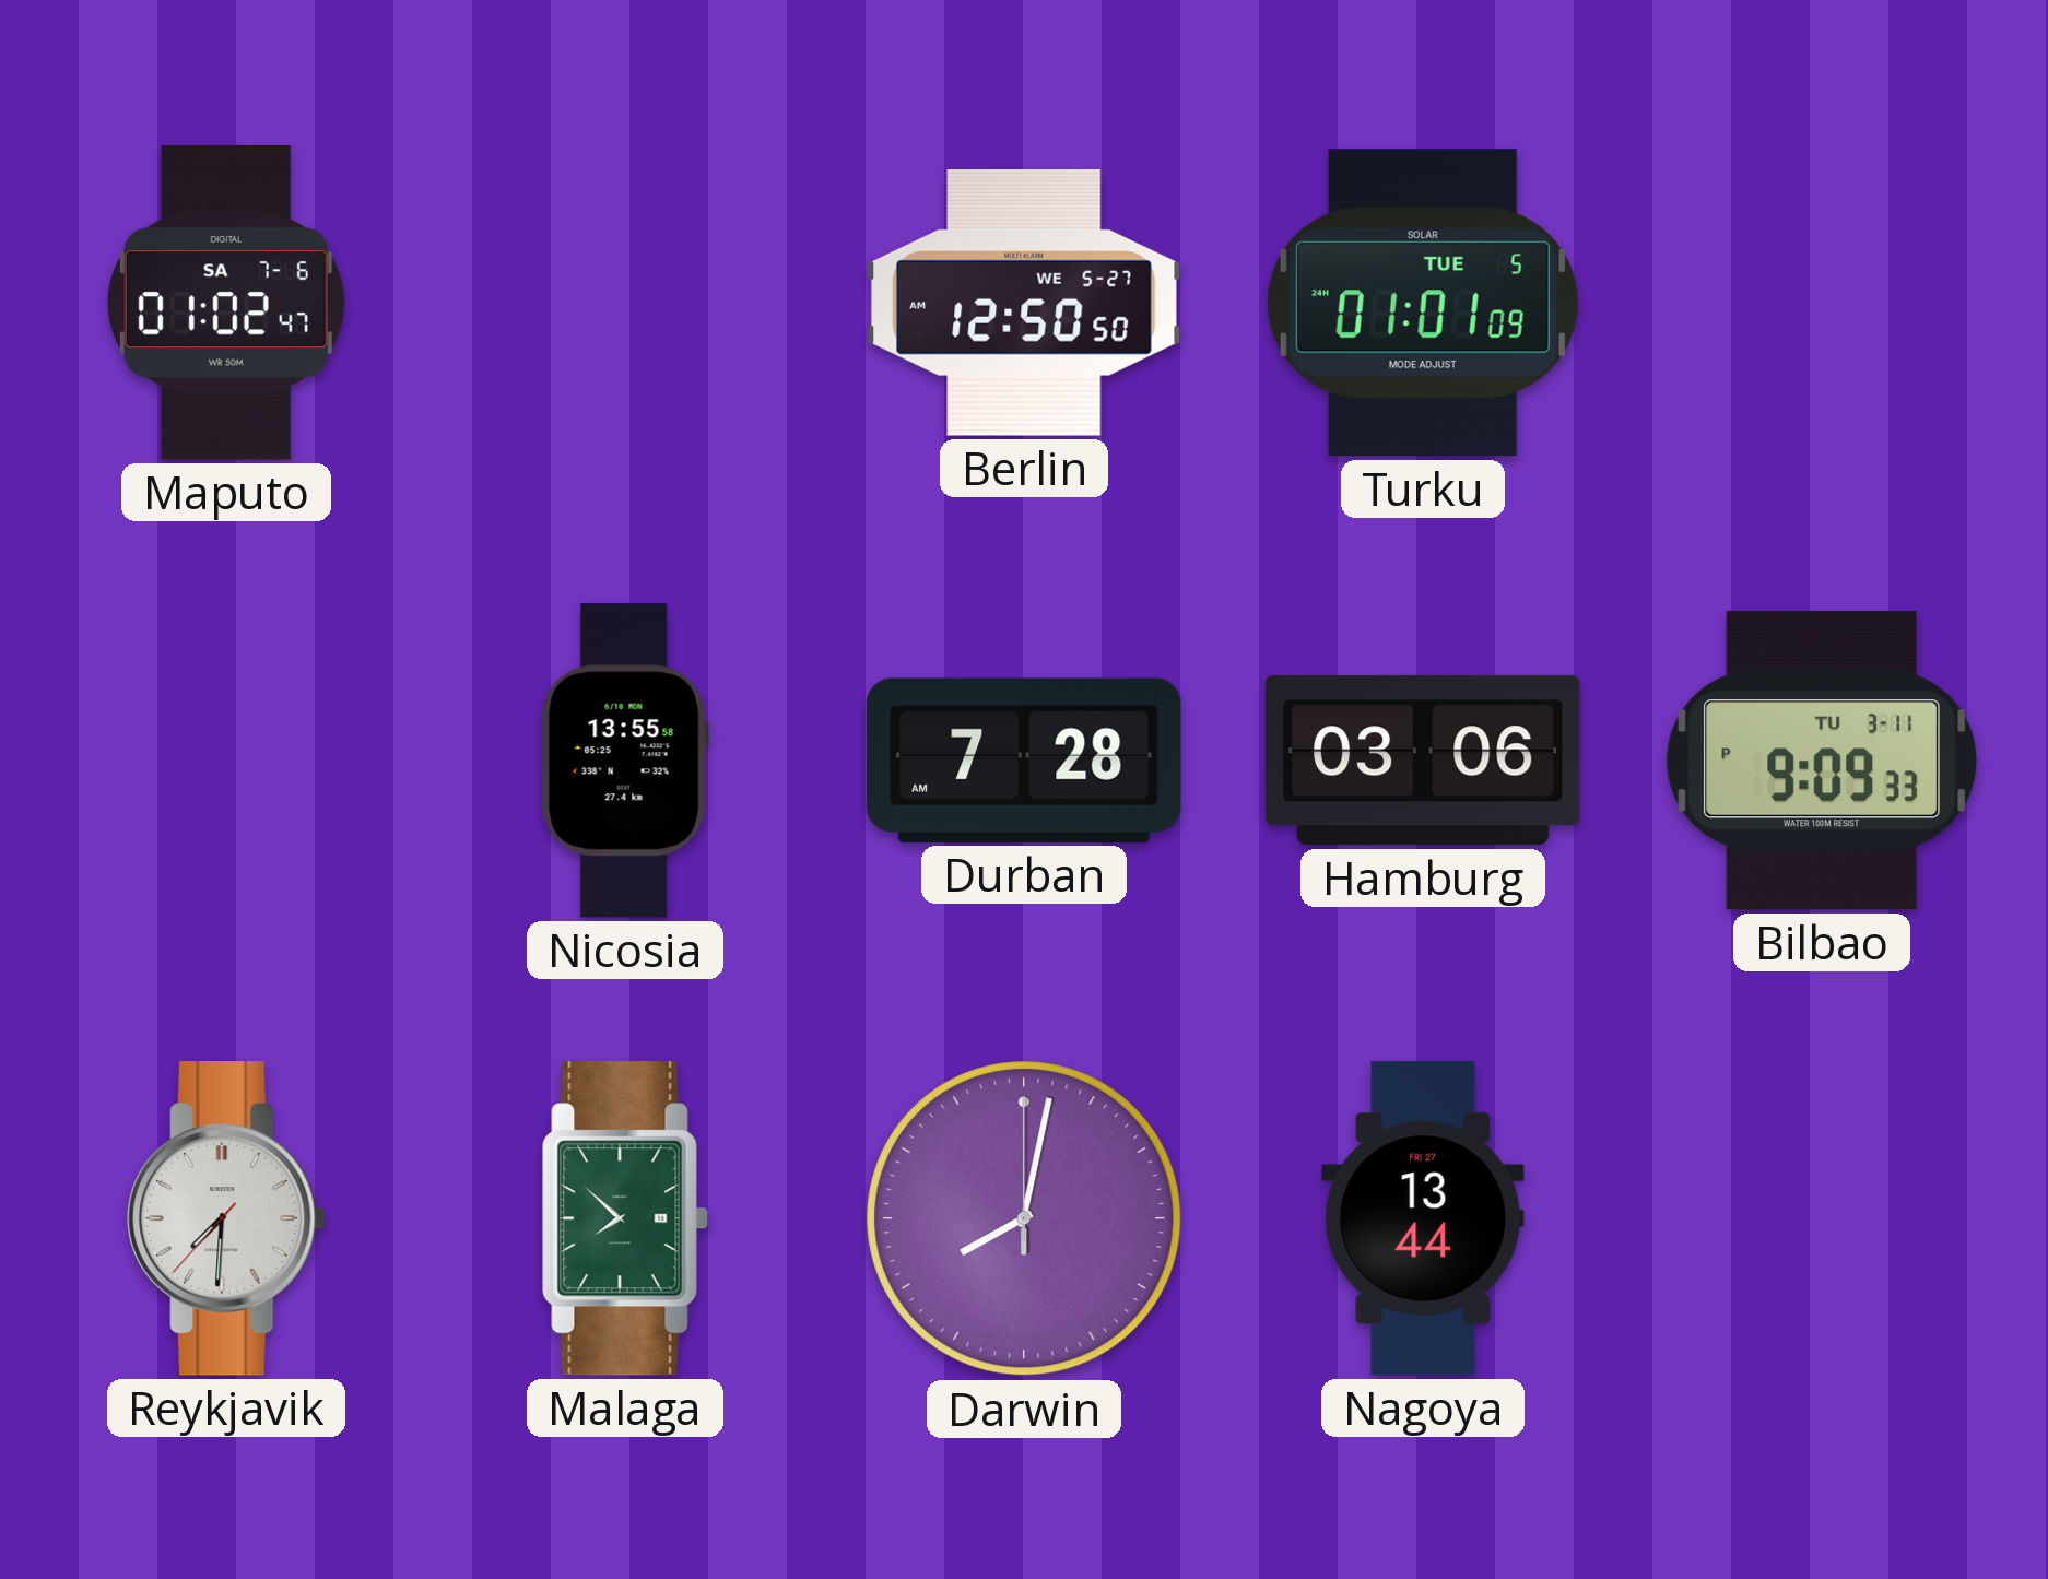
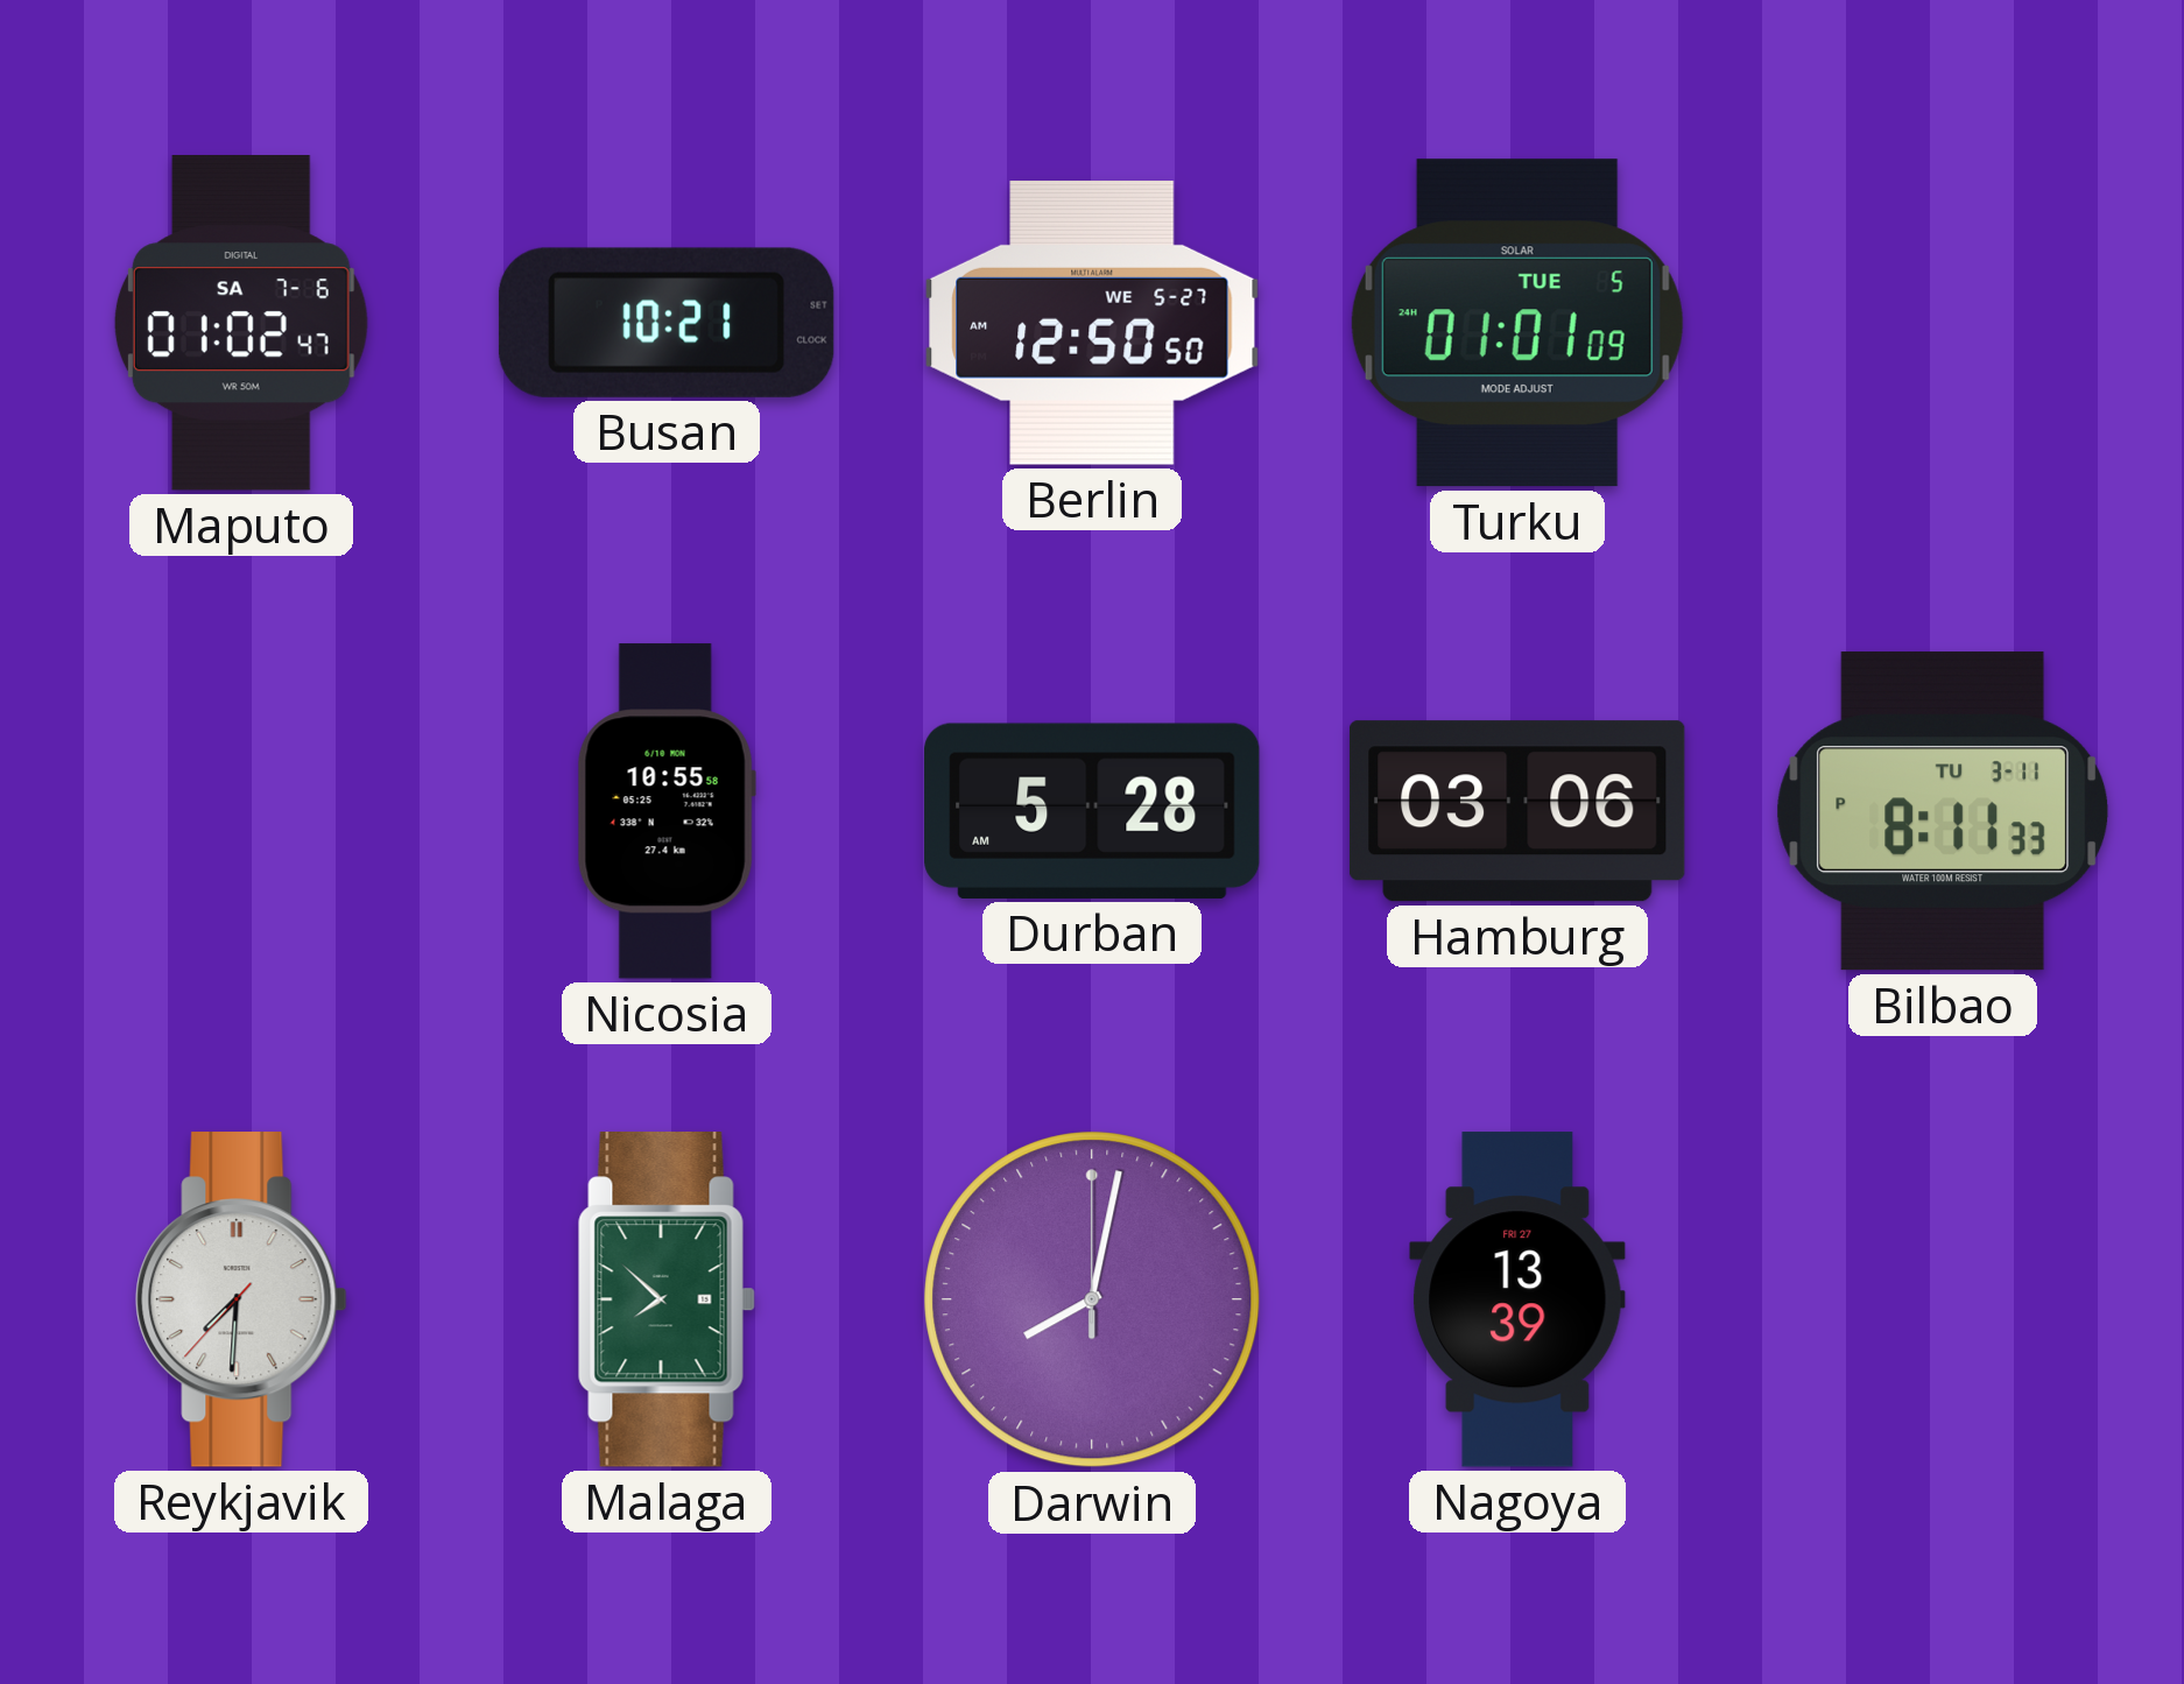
Busan: none -> 10:21
Nicosia: 13:55 -> 10:55
Durban: 7:28 -> 5:28
Bilbao: 9:09 -> 8:11
Nagoya: 13:44 -> 13:39
